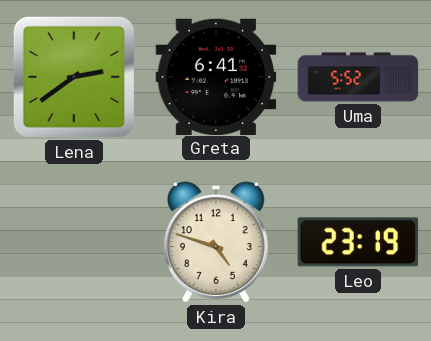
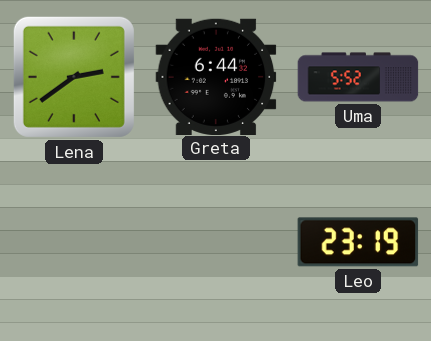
Greta: 6:41 -> 6:44
Kira: 4:48 -> none
